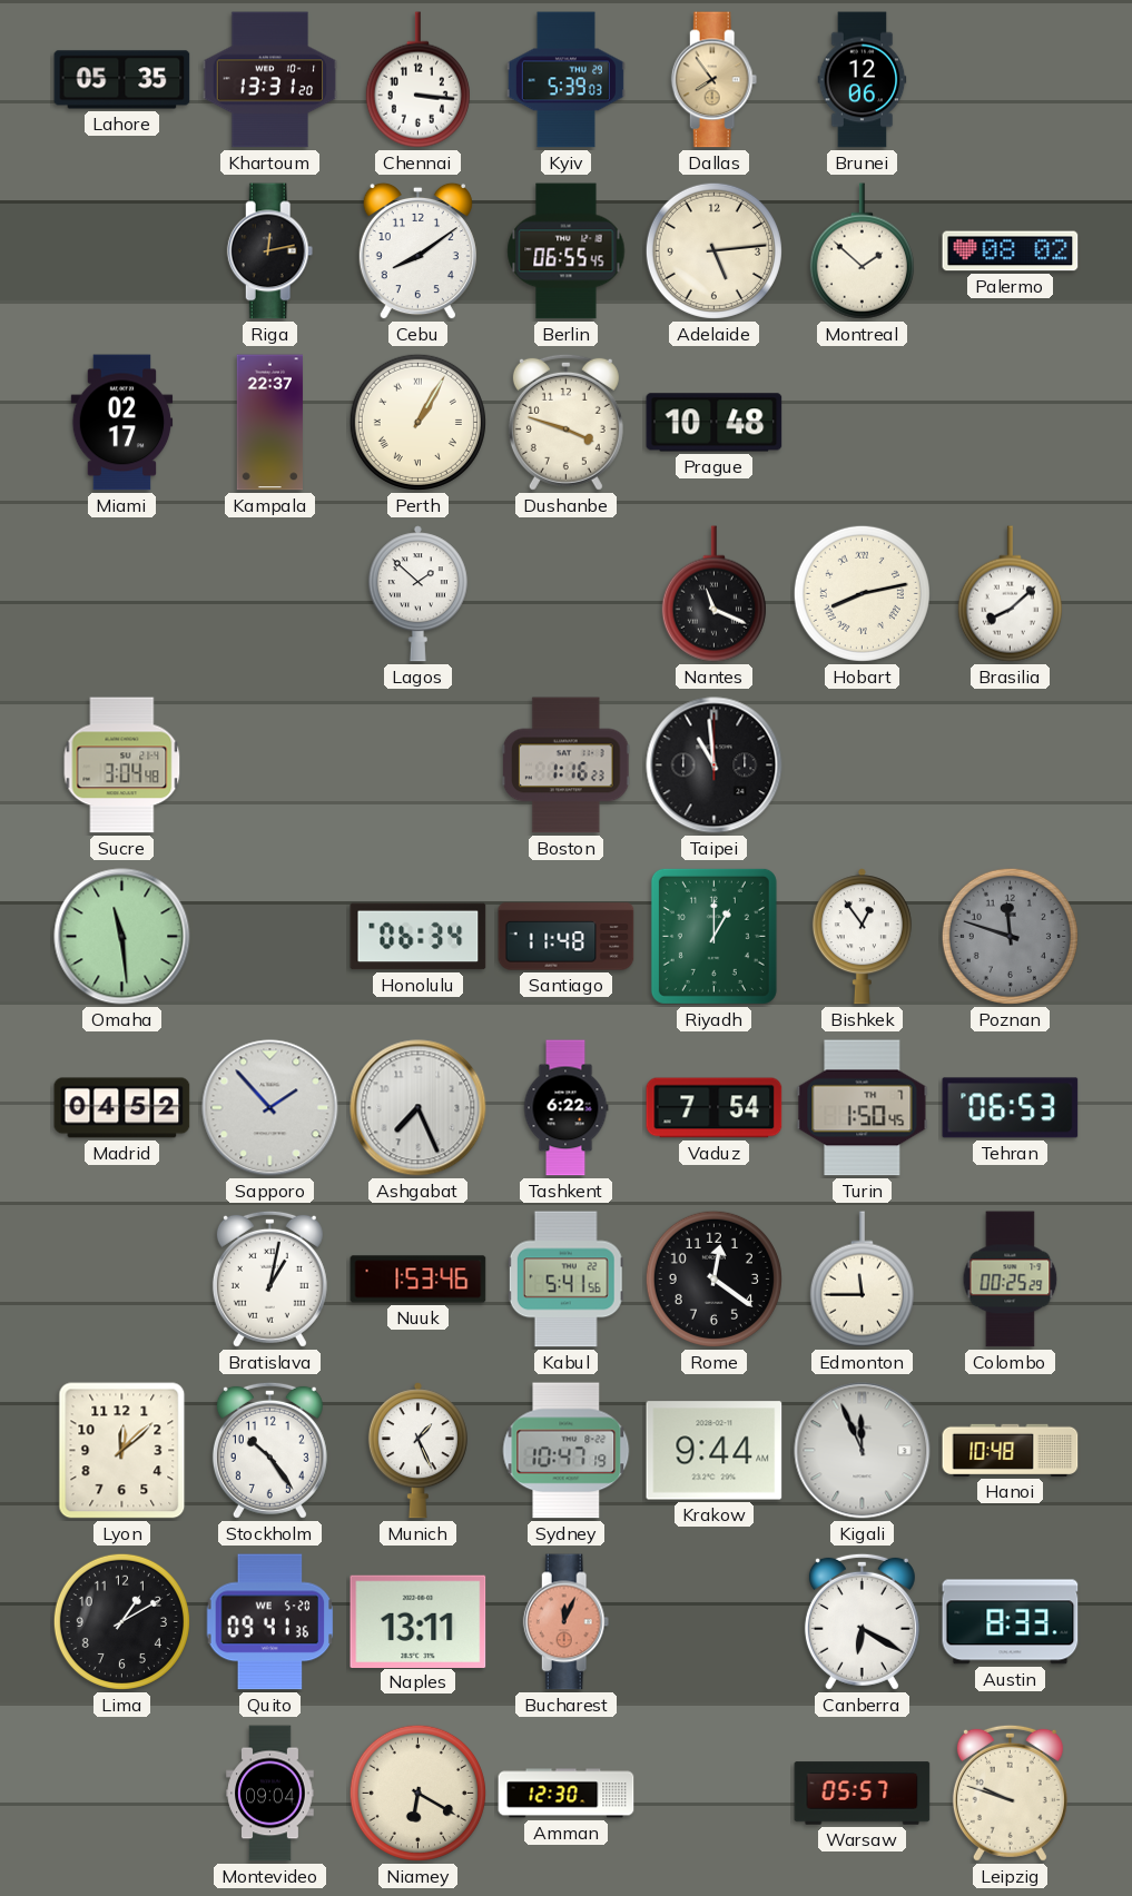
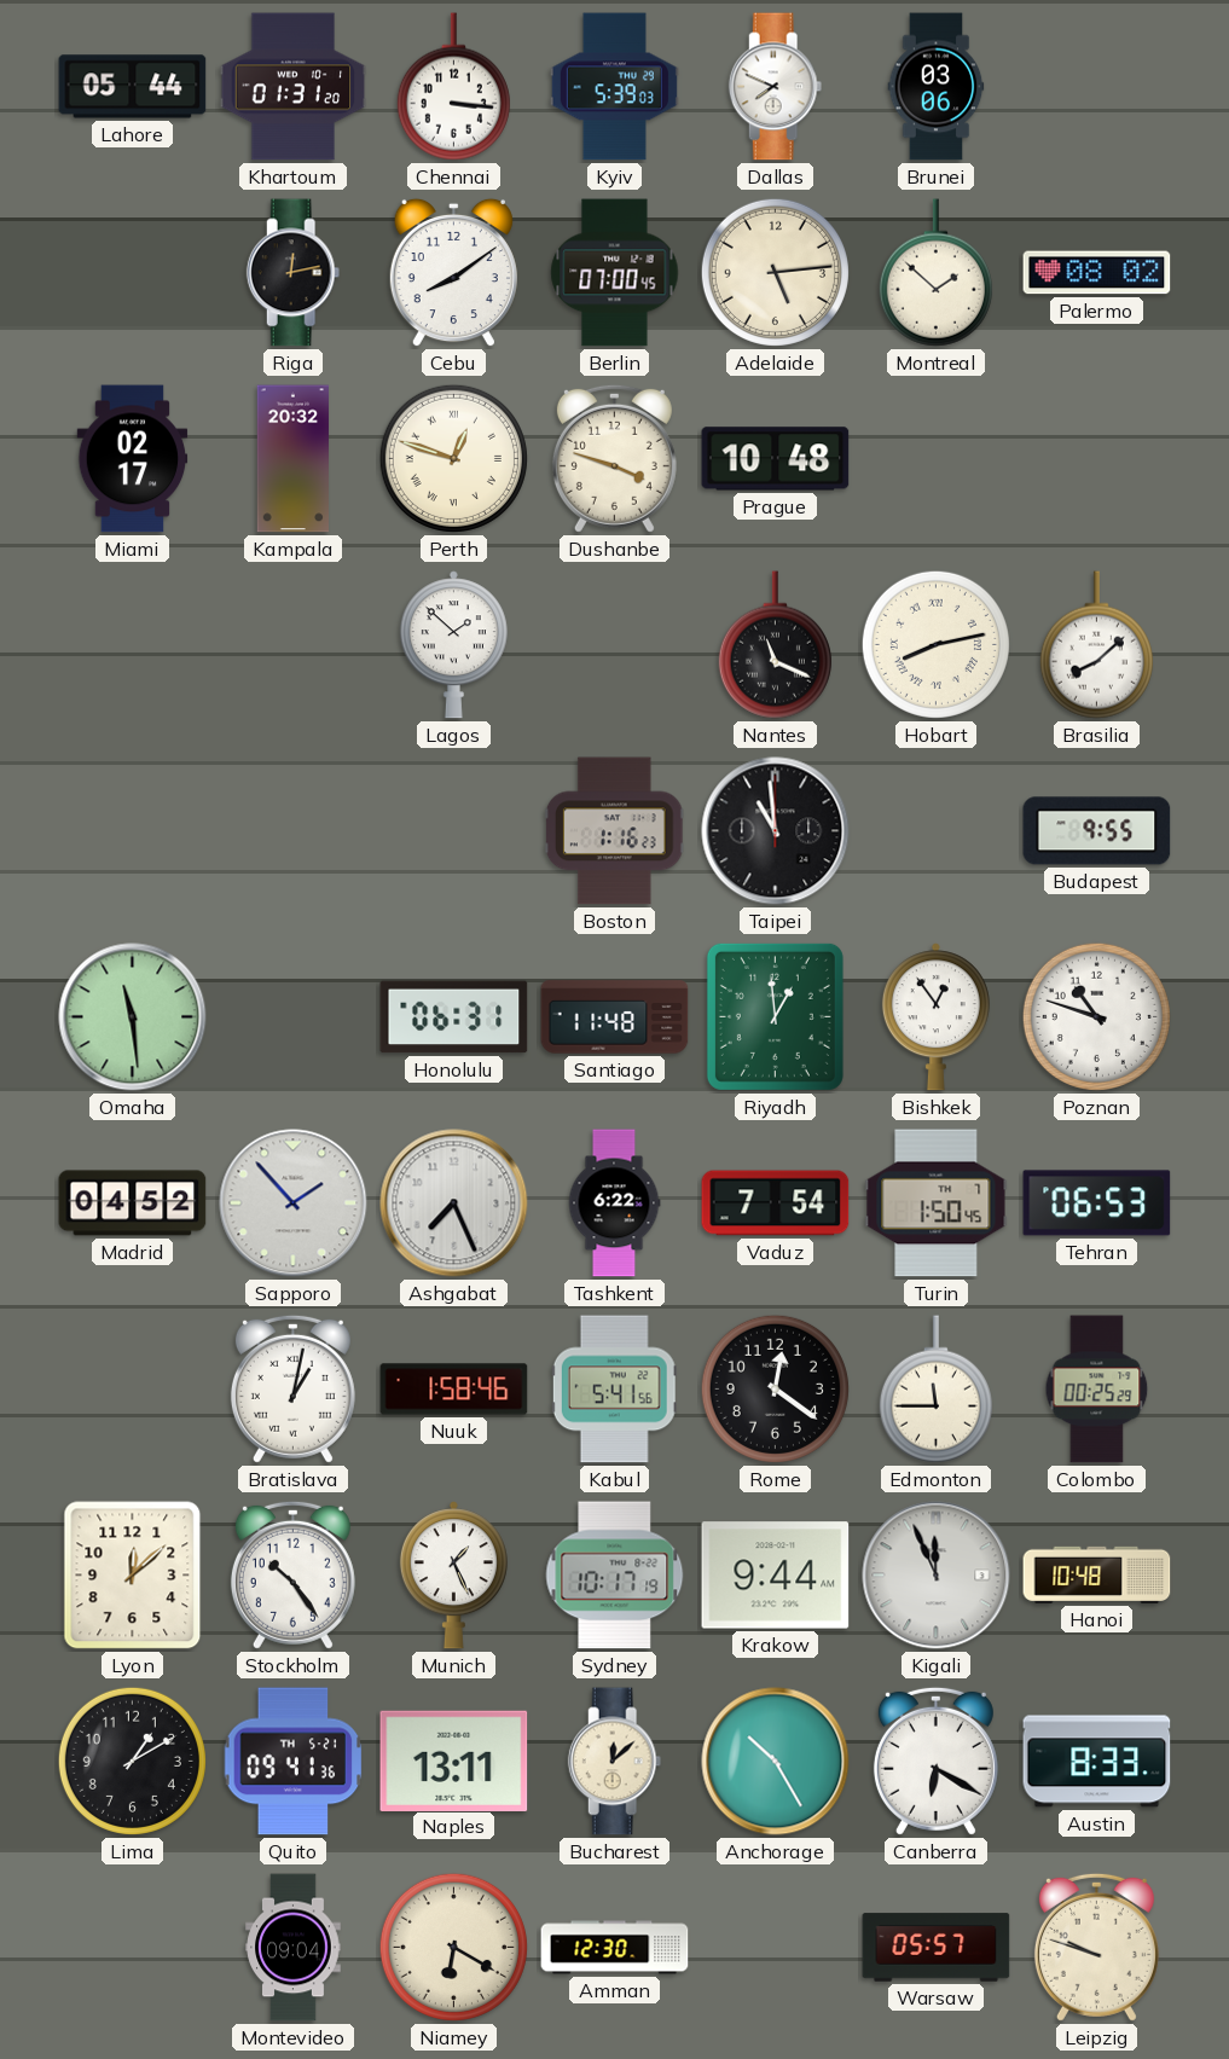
Lahore: 05:35 -> 05:44
Khartoum: 13:31 -> 01:31
Dallas: 7:54 -> 7:49
Dallas dial: champagne -> white
Brunei: 12:06 -> 03:06
Berlin: 06:55 -> 07:00
Kampala: 22:37 -> 20:32
Perth: 1:05 -> 12:48
Sucre: 3:04 -> none
Budapest: none -> 9:55
Honolulu: 06:34 -> 06:31
Riyadh: 1:00 -> 12:59
Poznan: 11:48 -> 10:48
Poznan dial: grey -> white
Nuuk: 1:53 -> 1:58
Sydney: 10:47 -> 10:17
Quito date: WE 5-20 -> TH 5-21
Bucharest: 12:04 -> 12:08
Bucharest dial: salmon -> cream
Anchorage: none -> 10:25
